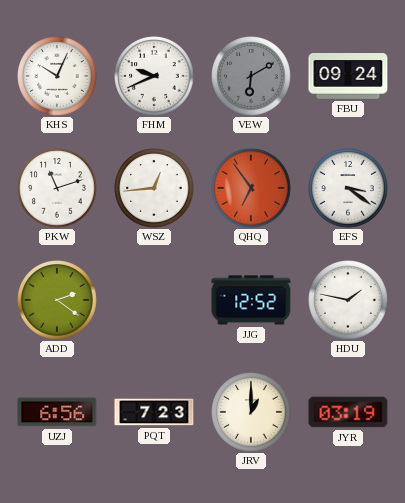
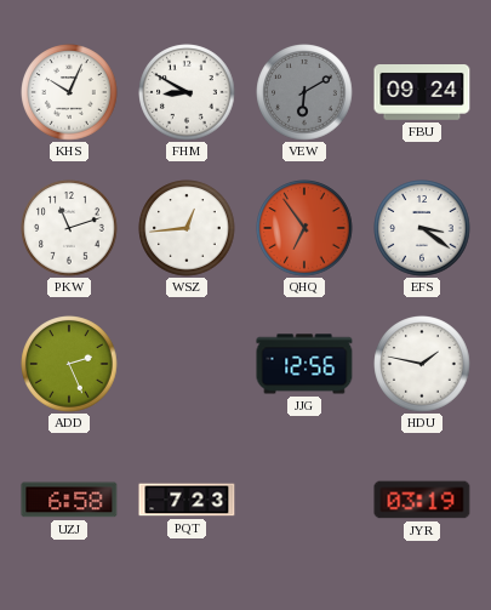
FHM: 9:41 -> 8:50
ADD: 2:21 -> 2:26
JJG: 12:52 -> 12:56
UZJ: 6:56 -> 6:58
JRV: 1:00 -> none
